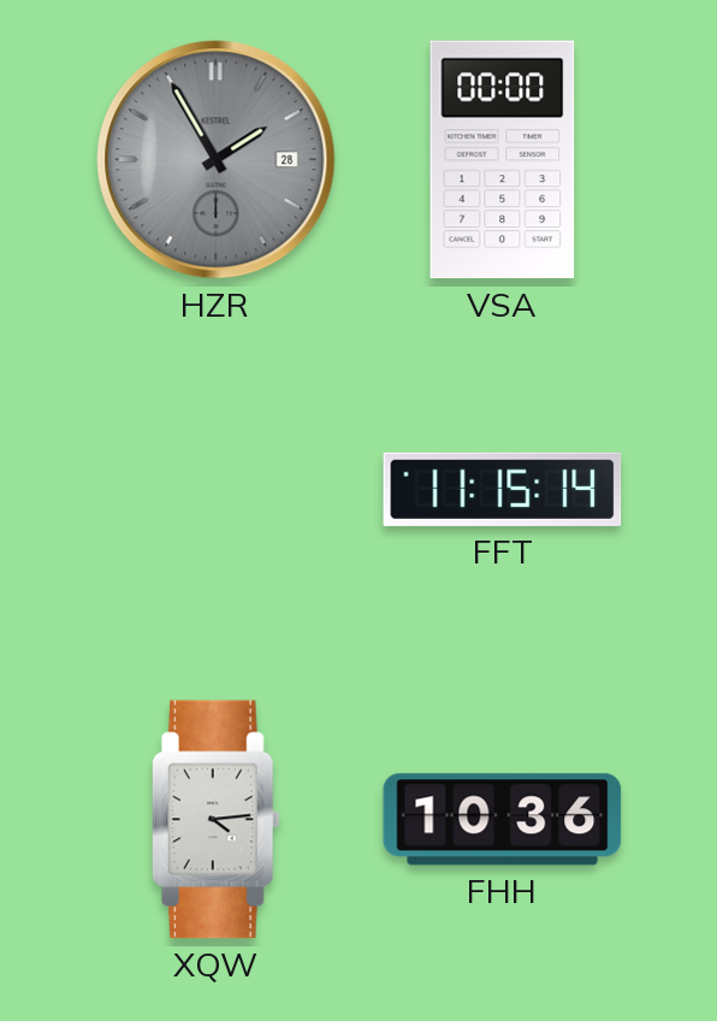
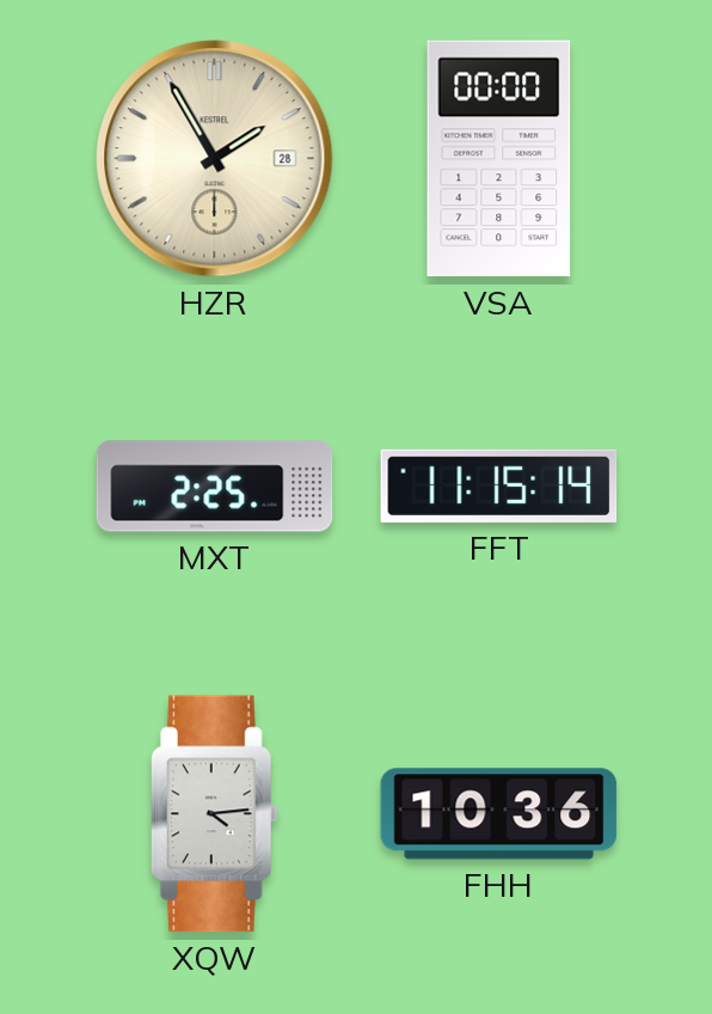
HZR dial: grey -> cream
MXT: none -> 2:25
